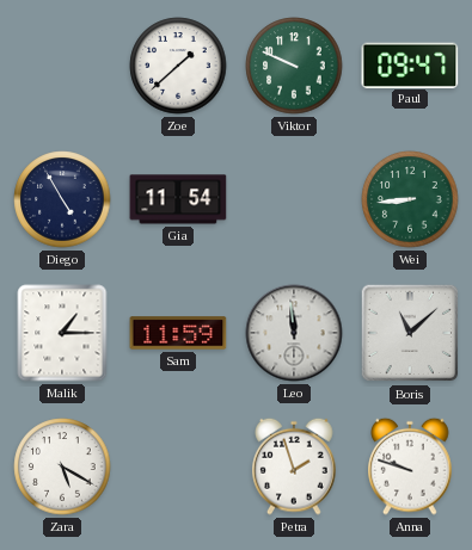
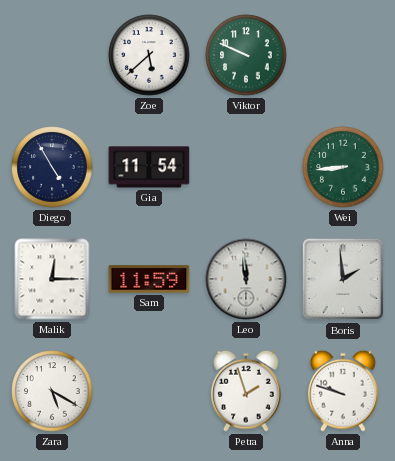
Zoe: 1:38 -> 5:38
Paul: 09:47 -> none
Malik: 1:15 -> 12:15
Boris: 11:08 -> 1:59
